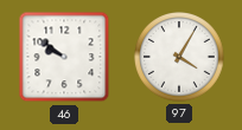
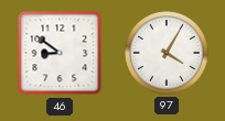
46: 9:51 -> 8:51
